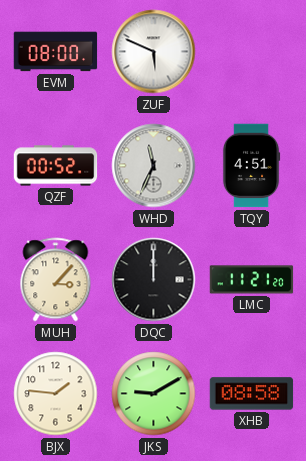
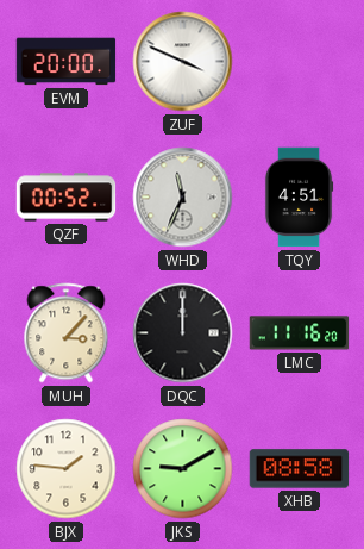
EVM: 08:00 -> 20:00
ZUF: 5:49 -> 3:49
LMC: 11:21 -> 11:16
